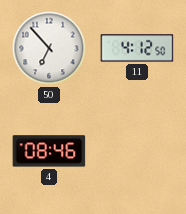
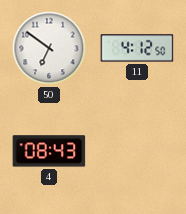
50: 6:53 -> 6:51
4: 08:46 -> 08:43
